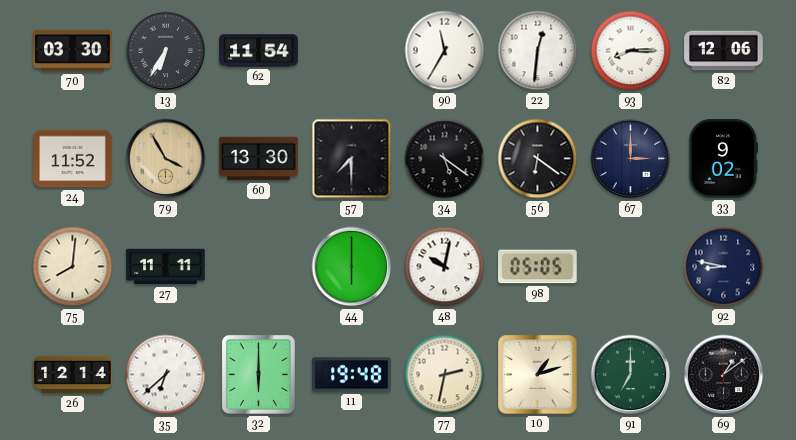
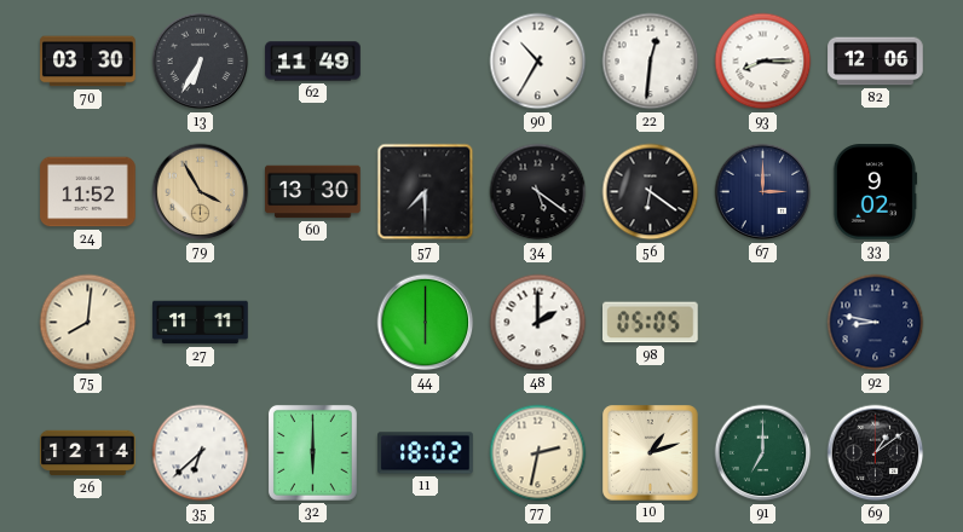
62: 11:54 -> 11:49
90: 11:35 -> 10:35
48: 10:02 -> 2:00
11: 19:48 -> 18:02
